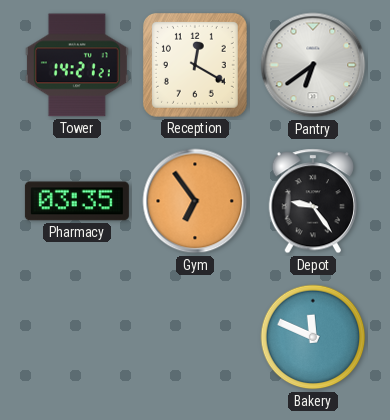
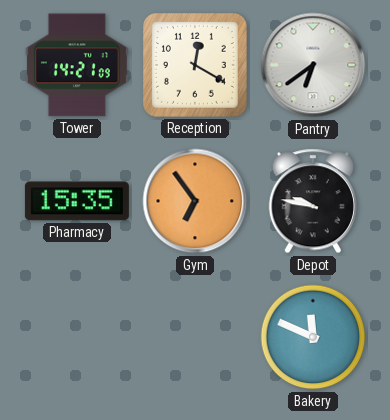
Tower: 14:21:21 -> 14:21:09
Pharmacy: 03:35 -> 15:35
Depot: 9:24 -> 9:47
